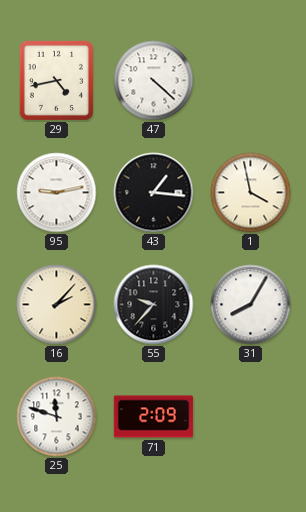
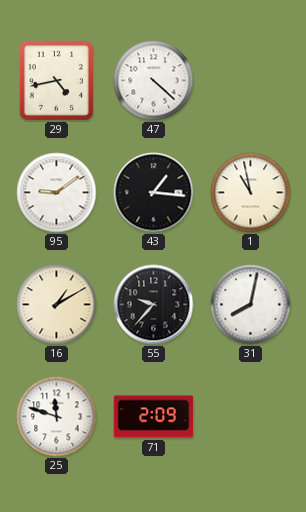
95: 9:13 -> 9:09
1: 3:58 -> 10:58
16: 2:07 -> 1:10
31: 8:05 -> 8:02
